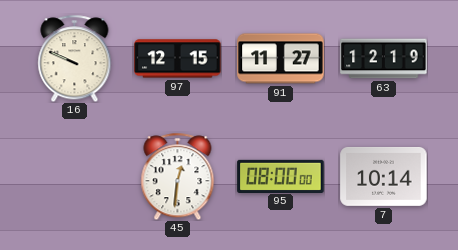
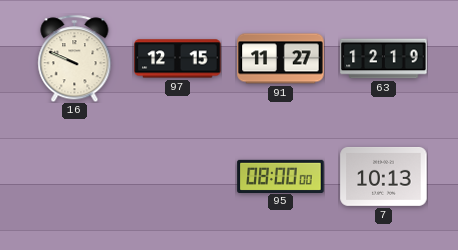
45: 12:31 -> none
7: 10:14 -> 10:13
